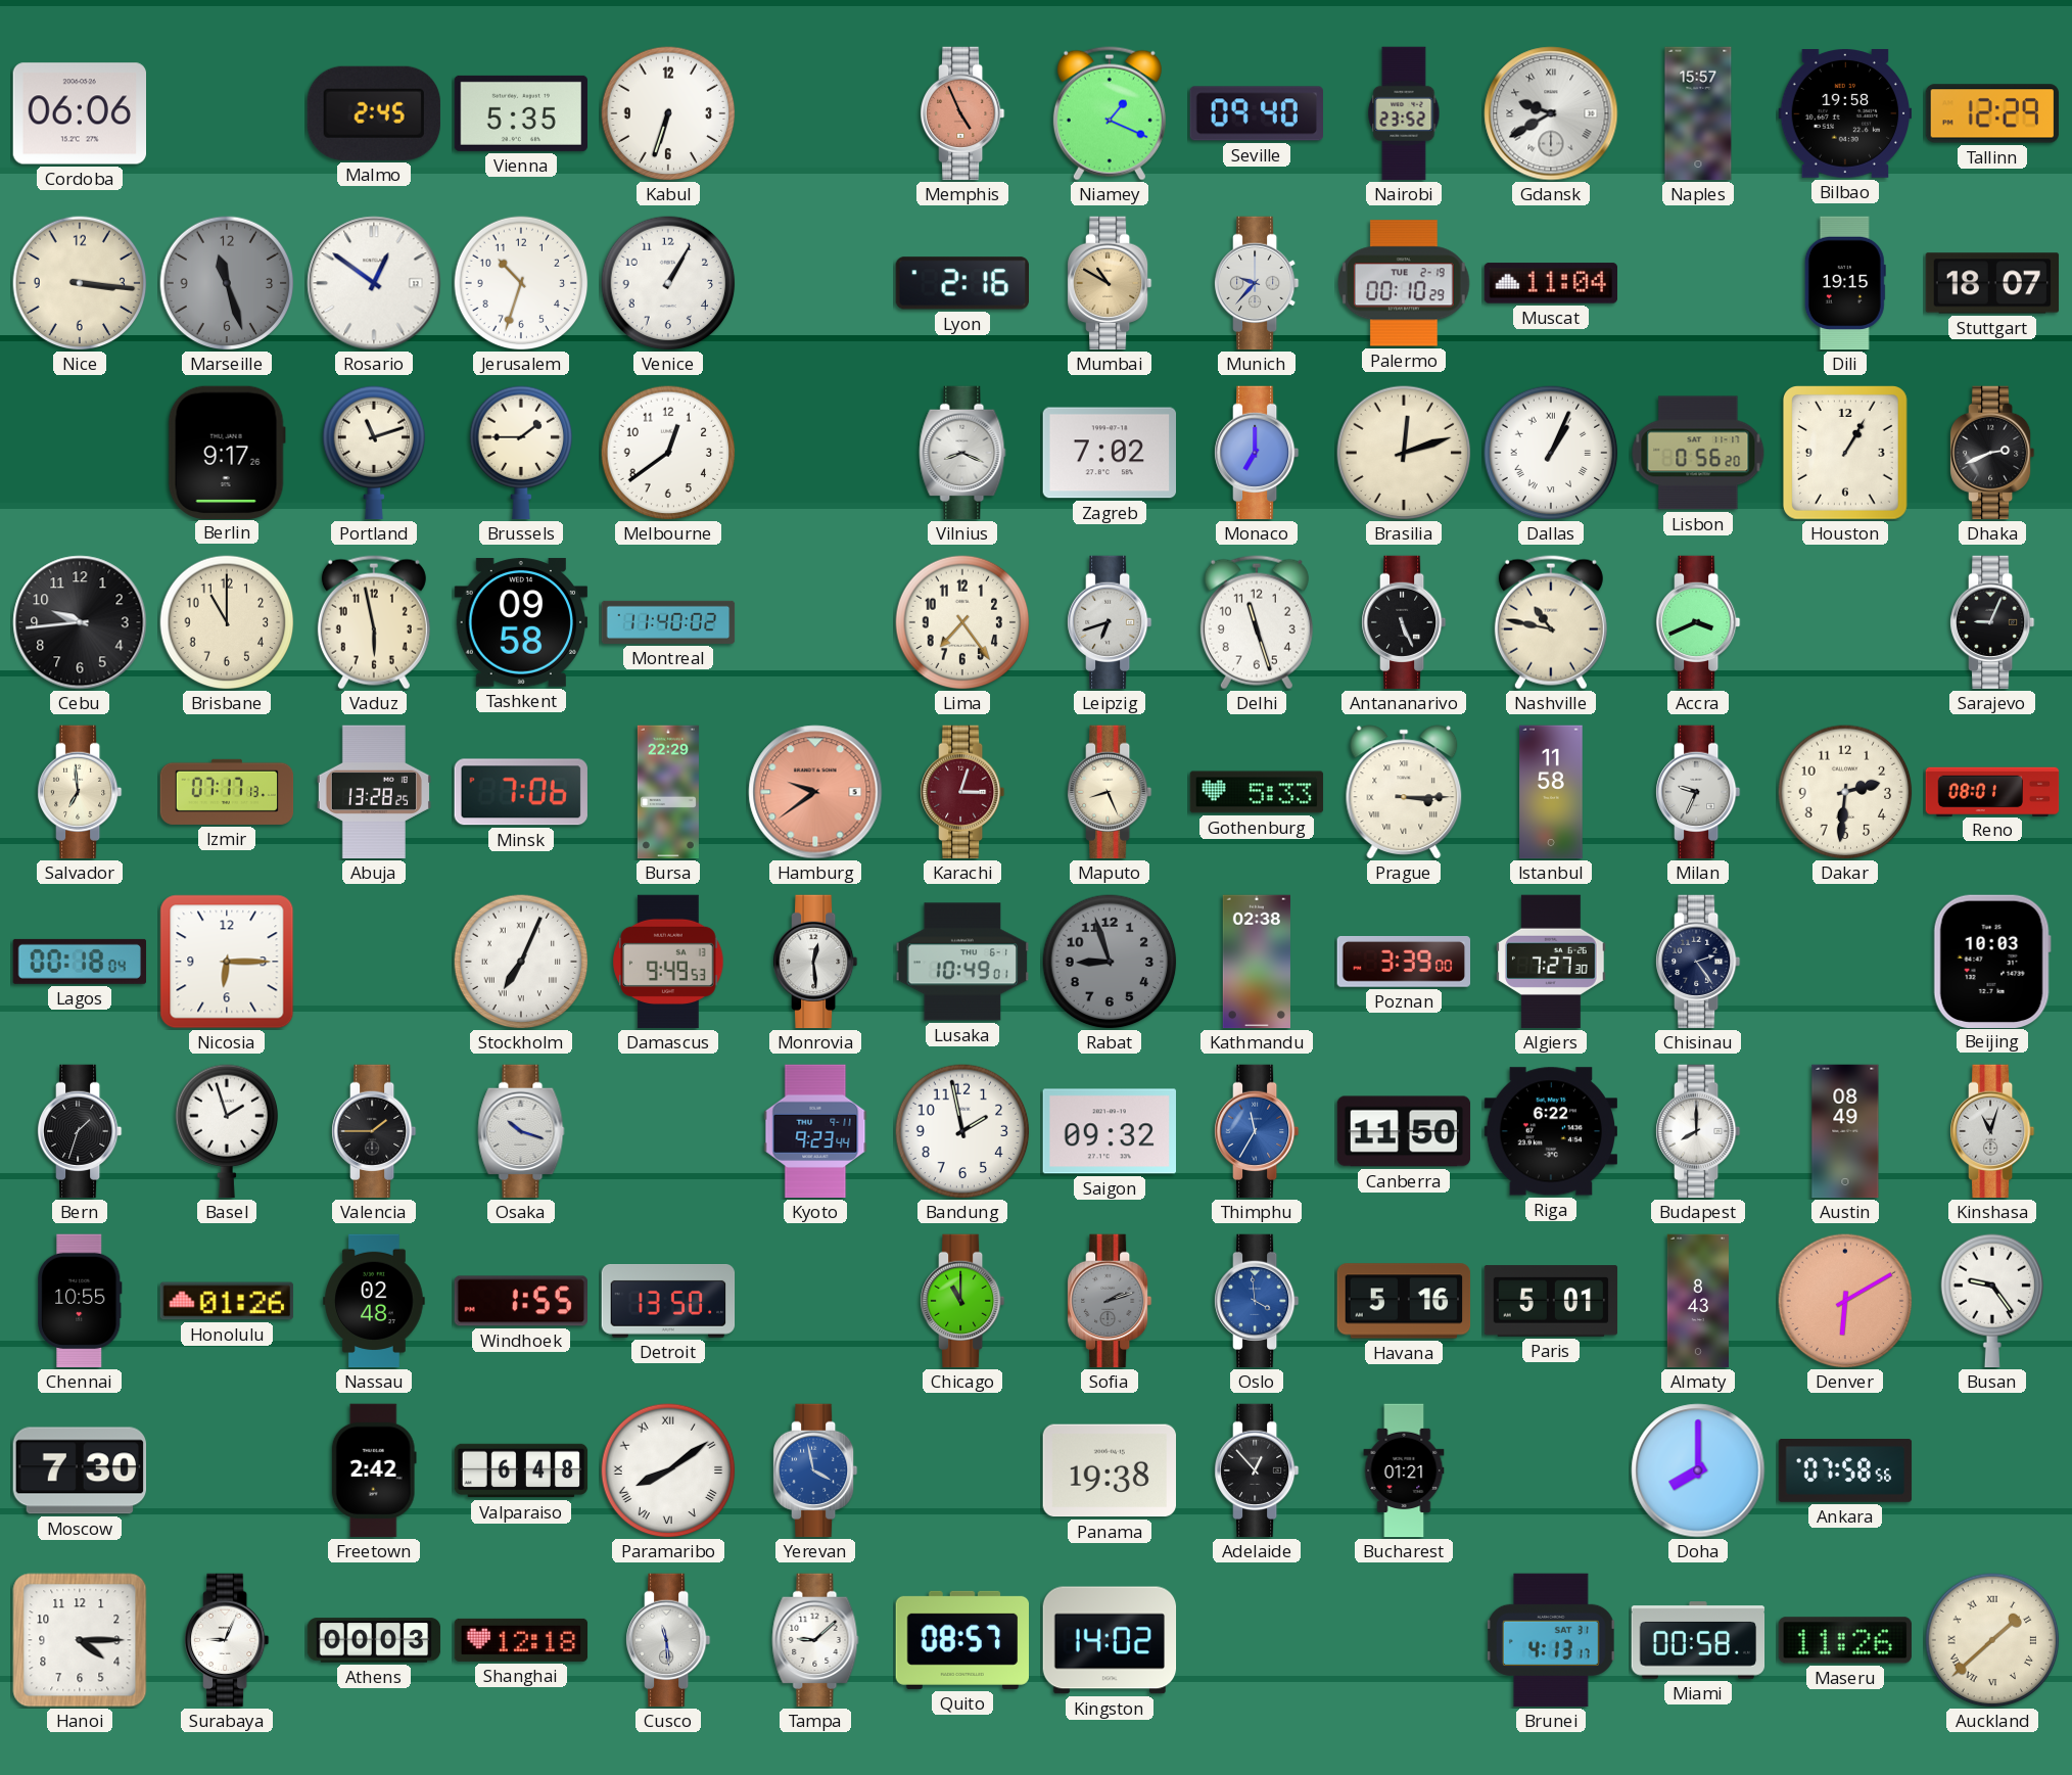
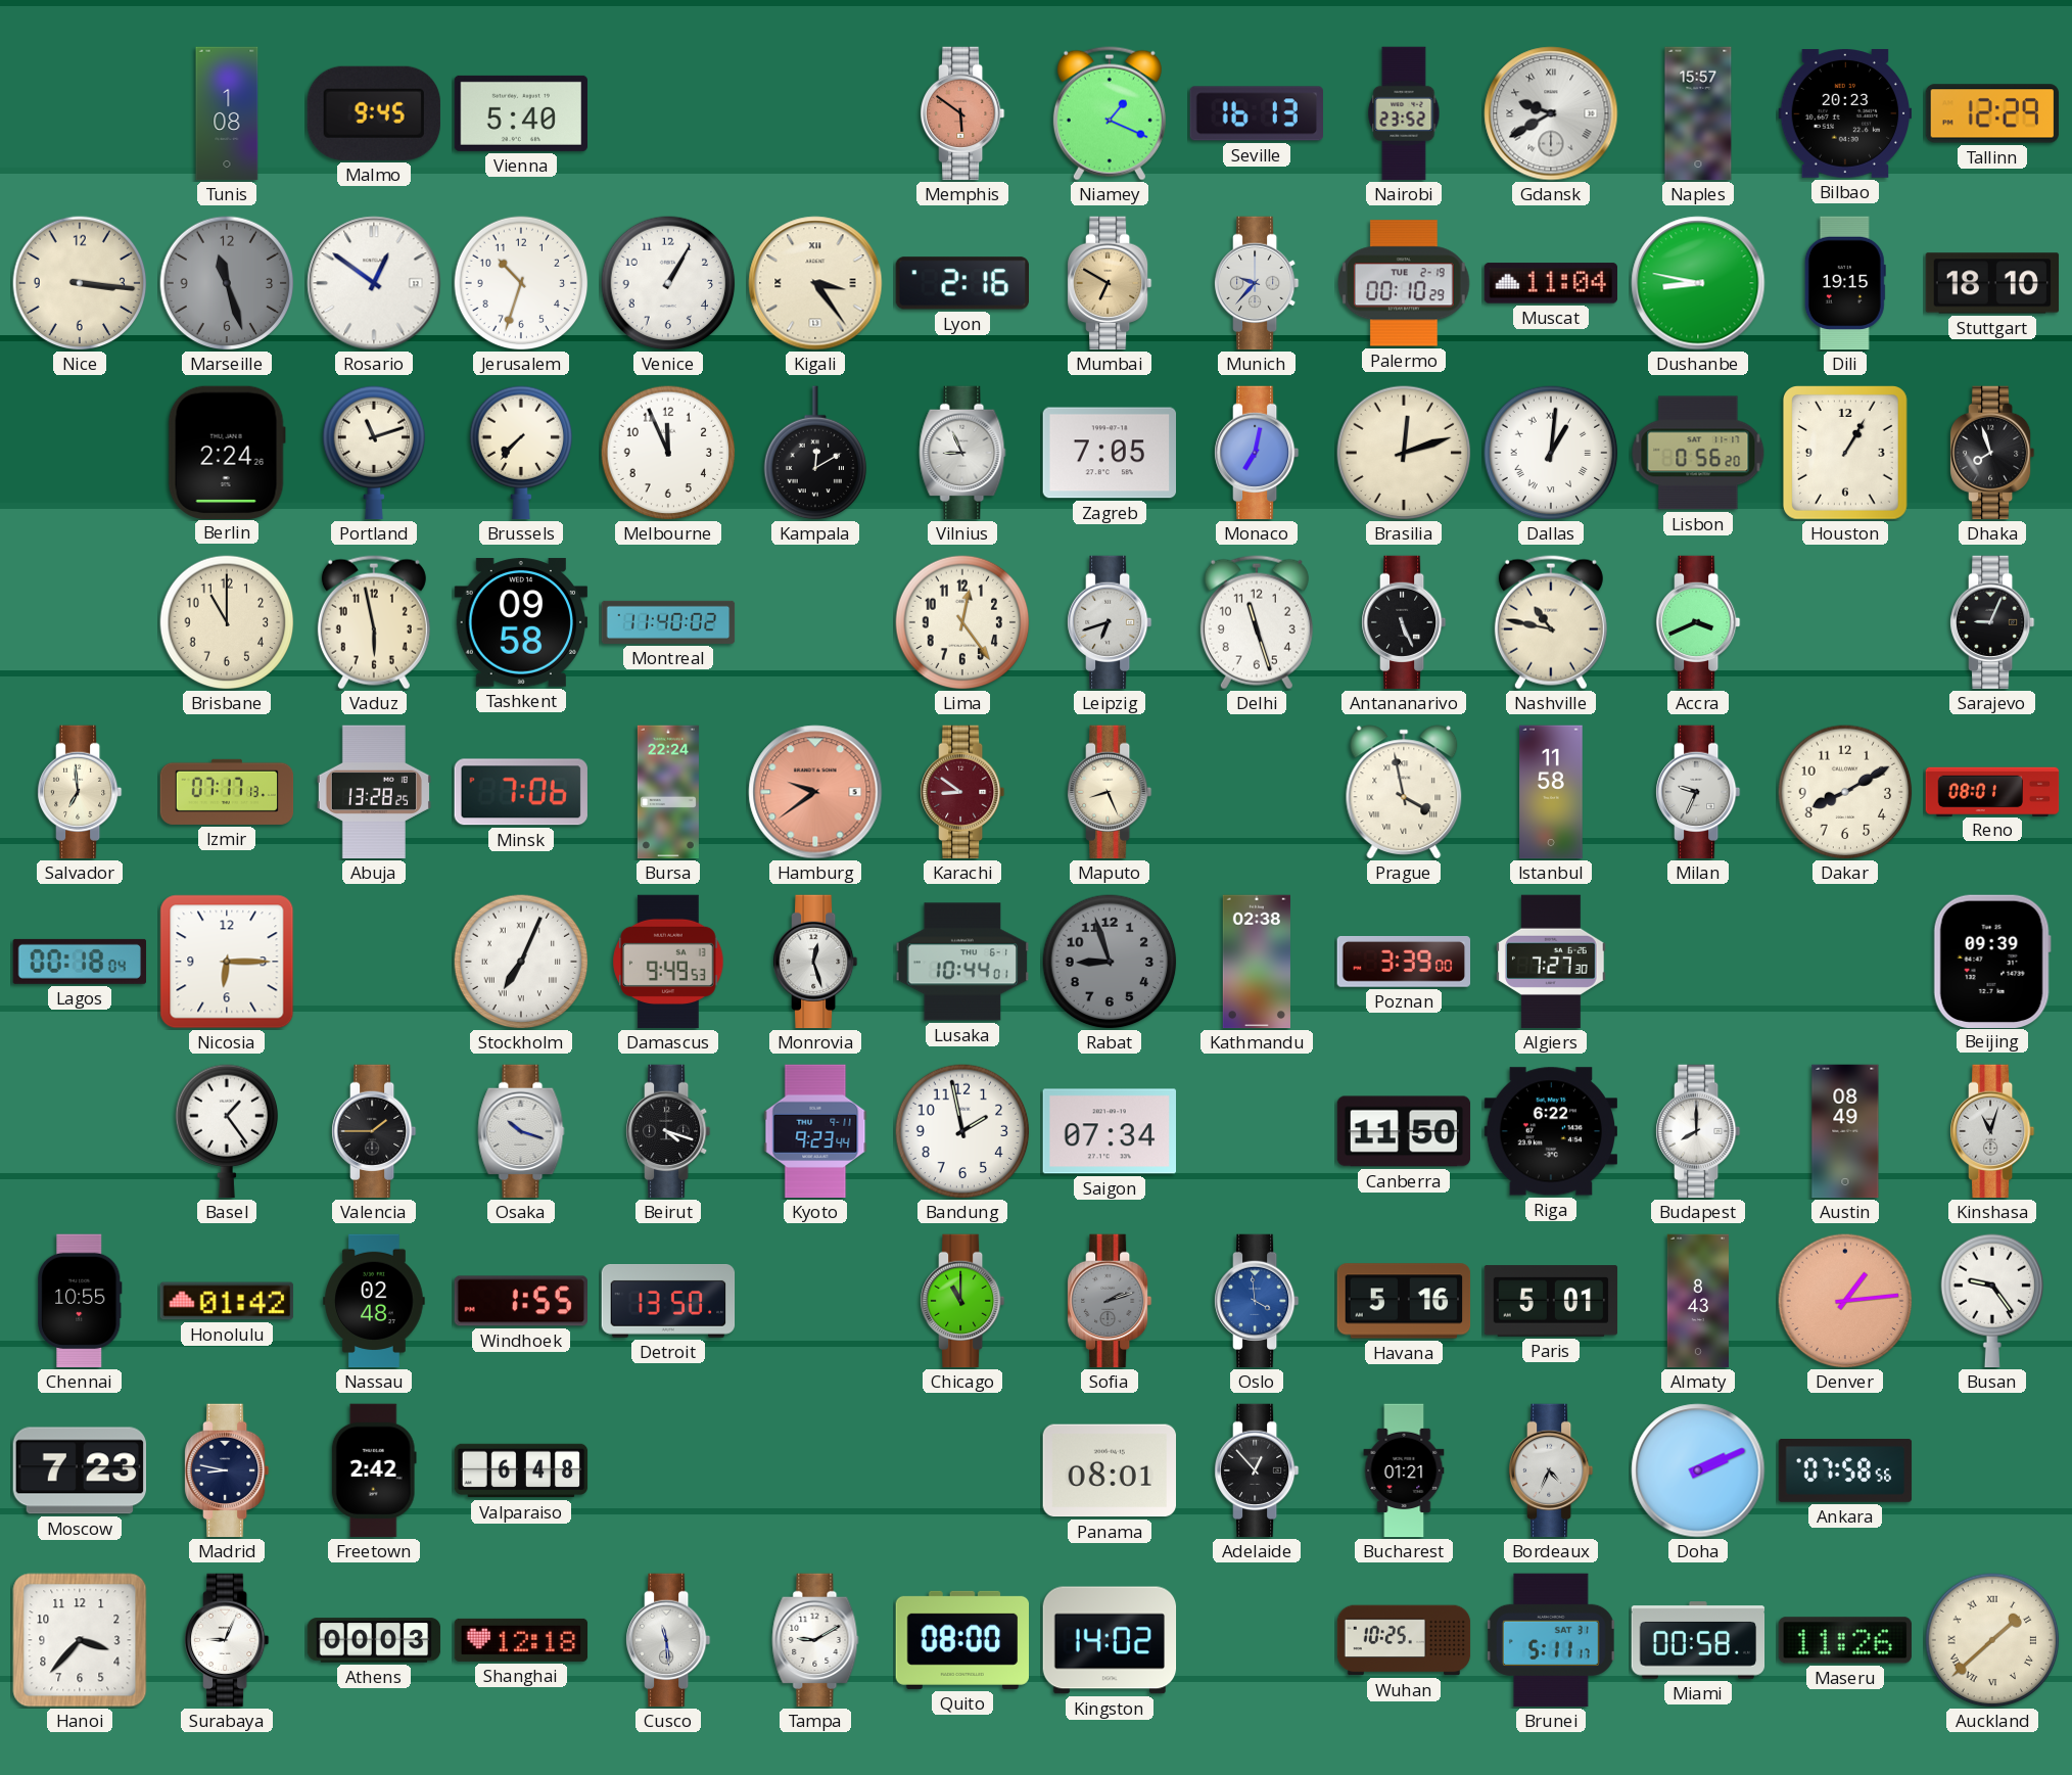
Cordoba: 06:06 -> none
Tunis: none -> 1:08
Malmo: 2:45 -> 9:45
Vienna: 5:35 -> 5:40
Kabul: 6:33 -> none
Memphis: 4:56 -> 5:51
Seville: 09:40 -> 16:13
Bilbao: 19:58 -> 20:23
Kigali: none -> 3:24
Mumbai: 10:50 -> 6:50
Dushanbe: none -> 8:47
Stuttgart: 18:07 -> 18:10
Berlin: 9:17 -> 2:24
Brussels: 1:45 -> 7:37
Melbourne: 12:39 -> 11:56
Kampala: none -> 12:10
Vilnius: 8:19 -> 8:56
Zagreb: 7:02 -> 7:05
Monaco: 7:00 -> 7:02
Dallas: 1:04 -> 1:01
Dhaka: 2:41 -> 7:57
Cebu: 9:44 -> none
Lima: 7:24 -> 12:24
Bursa: 22:29 -> 22:24
Karachi: 3:03 -> 8:51
Gothenburg: 5:33 -> none
Prague: 3:15 -> 3:58
Dakar: 2:31 -> 8:10
Monrovia: 12:29 -> 12:27
Lusaka: 10:49 -> 10:44
Chisinau: 2:24 -> none
Beijing: 10:03 -> 09:39
Bern: 1:33 -> none
Basel: 1:57 -> 1:24
Beirut: none -> 4:18
Saigon: 09:32 -> 07:34
Thimphu: 11:35 -> none
Honolulu: 01:26 -> 01:42
Denver: 6:10 -> 1:14
Moscow: 7:30 -> 7:23
Madrid: none -> 8:47
Paramaribo: 8:09 -> none
Yerevan: 3:58 -> none
Panama: 19:38 -> 08:01
Bordeaux: none -> 4:34
Doha: 8:00 -> 2:11
Hanoi: 4:15 -> 3:37
Tampa: 9:08 -> 9:10
Quito: 08:57 -> 08:00
Wuhan: none -> 10:25
Brunei: 4:13 -> 5:11
